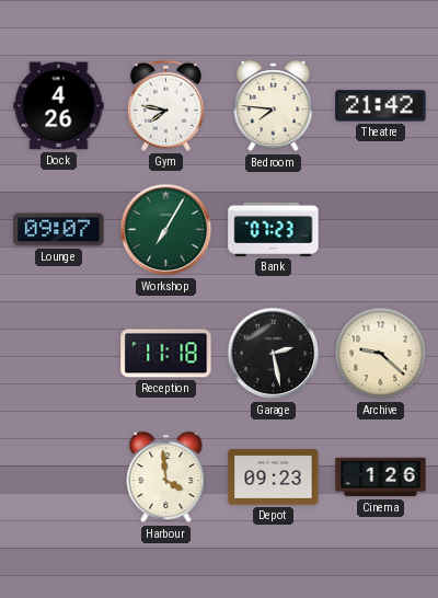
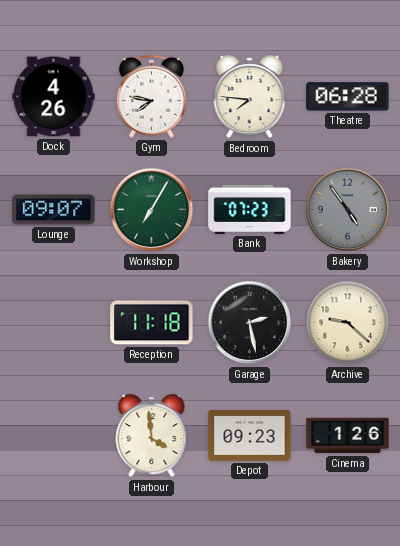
Theatre: 21:42 -> 06:28
Bakery: none -> 4:54
